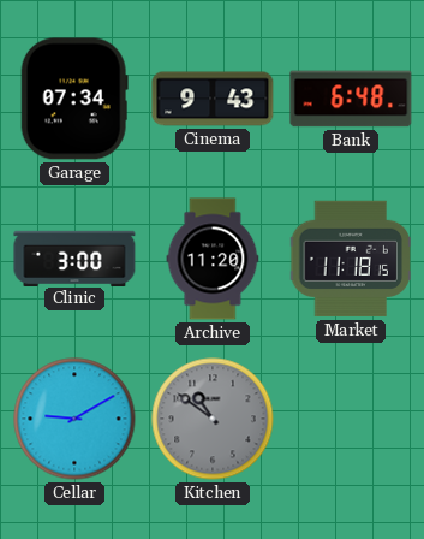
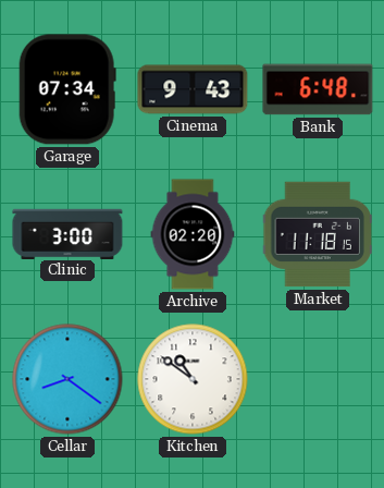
Archive: 11:20 -> 02:20
Cellar: 9:10 -> 8:21
Kitchen dial: grey -> white
